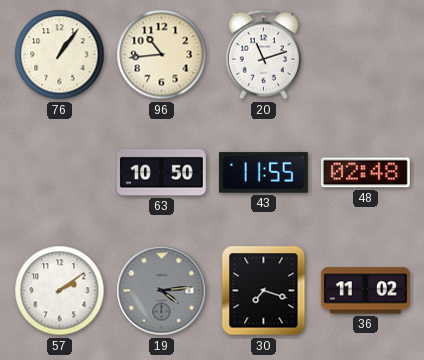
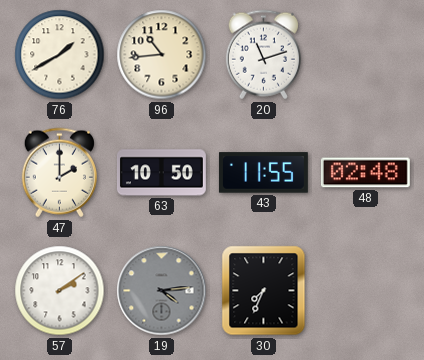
76: 1:06 -> 1:40
47: none -> 2:00
30: 7:18 -> 7:34
36: 11:02 -> none
